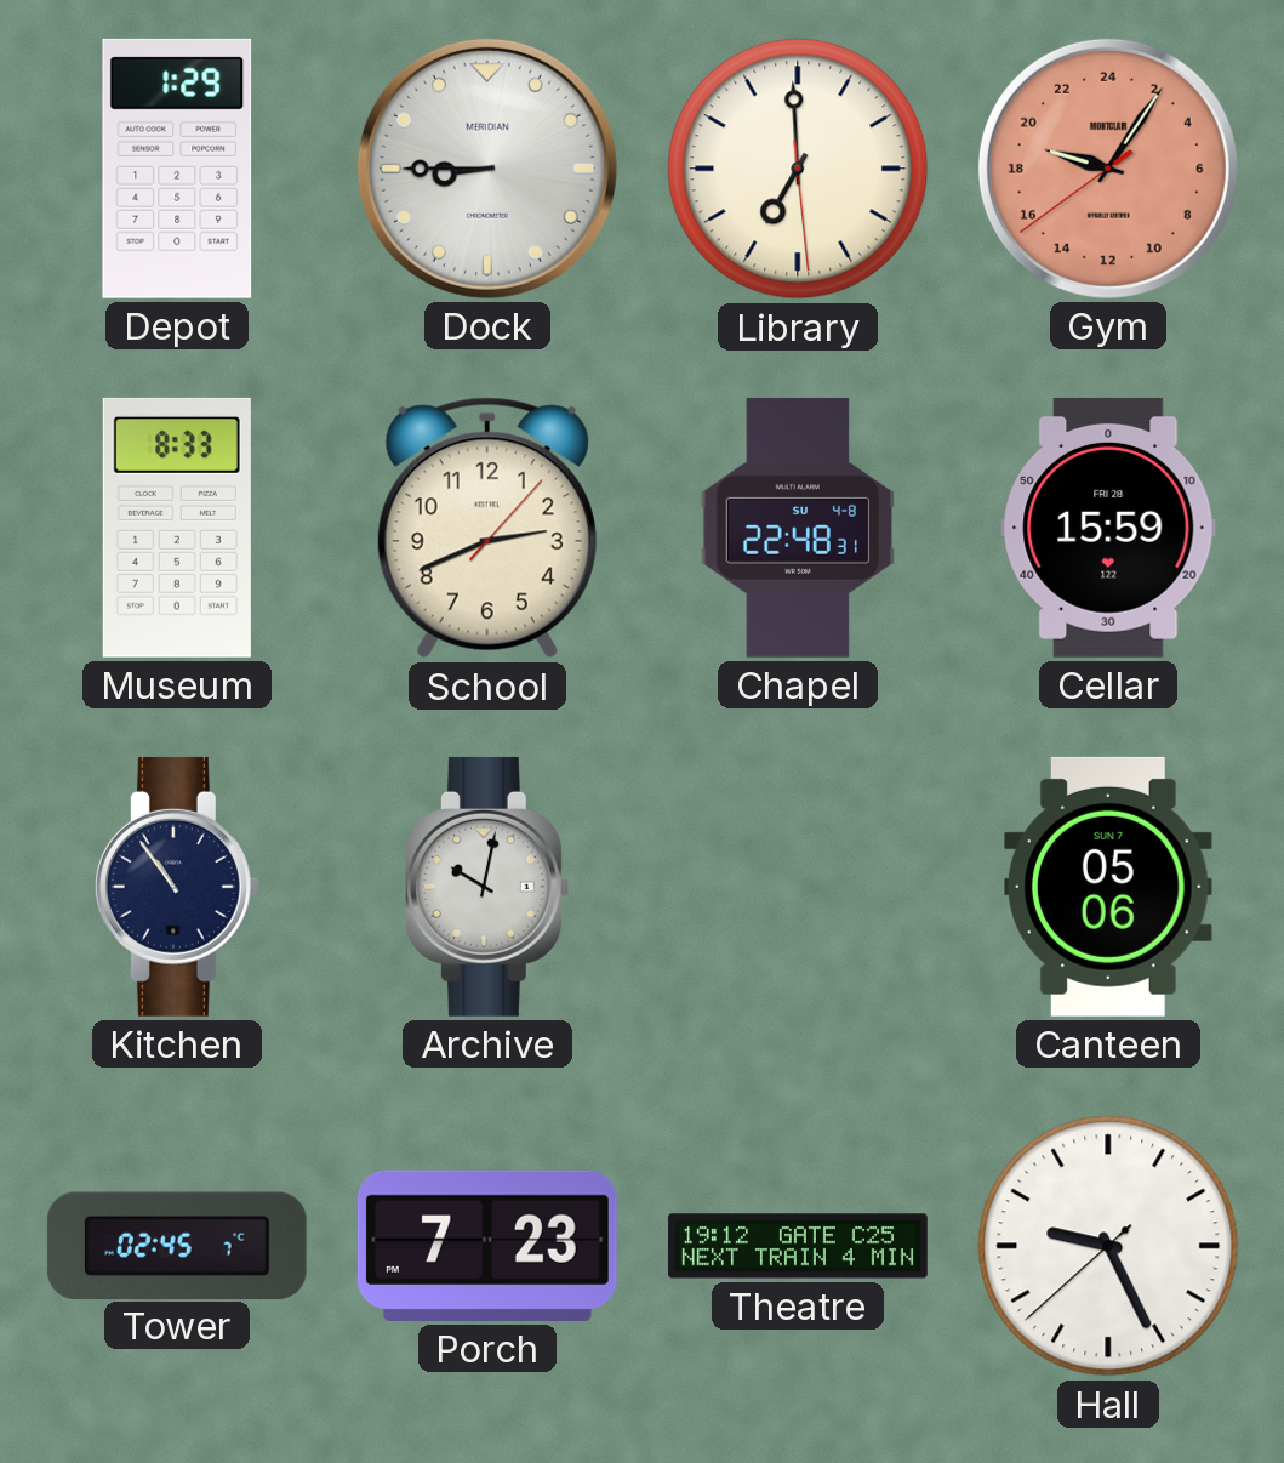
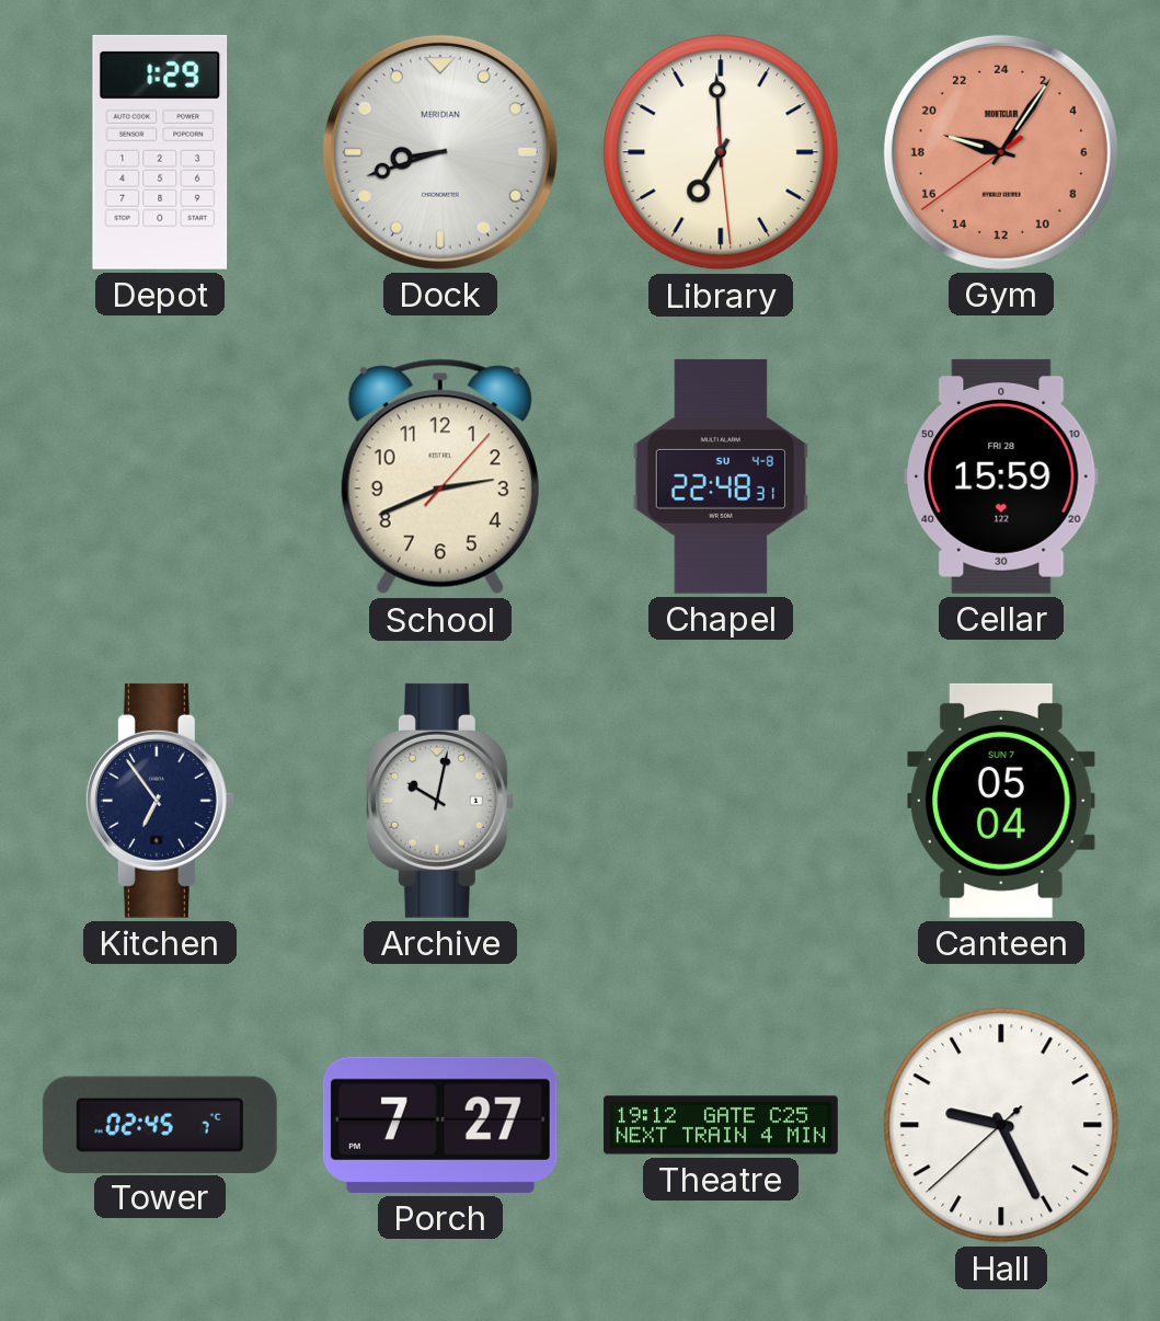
Dock: 8:45 -> 8:42
Museum: 8:33 -> none
Kitchen: 10:54 -> 6:54
Canteen: 05:06 -> 05:04
Porch: 7:23 -> 7:27
